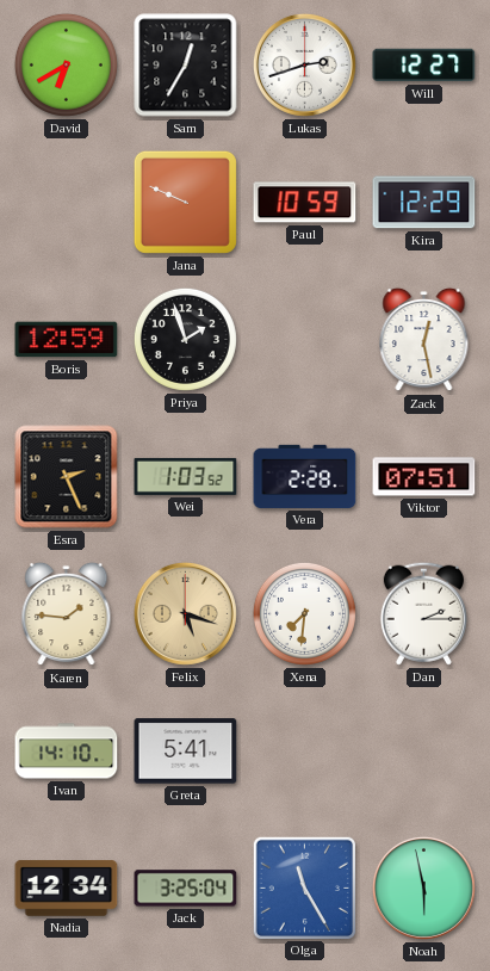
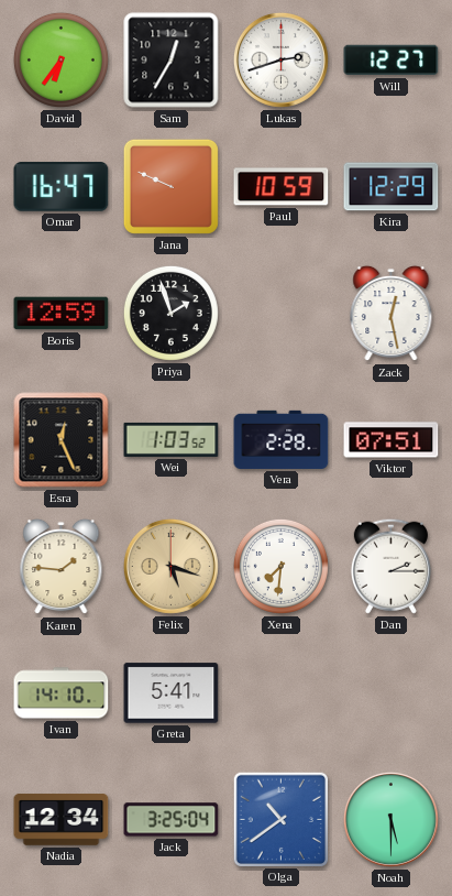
David: 6:40 -> 6:36
Omar: none -> 16:47
Esra: 2:26 -> 12:26
Olga: 11:25 -> 10:39
Noah: 5:58 -> 5:30
